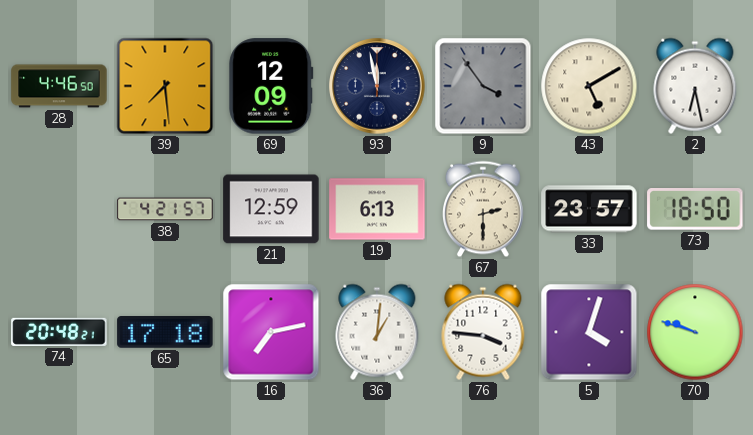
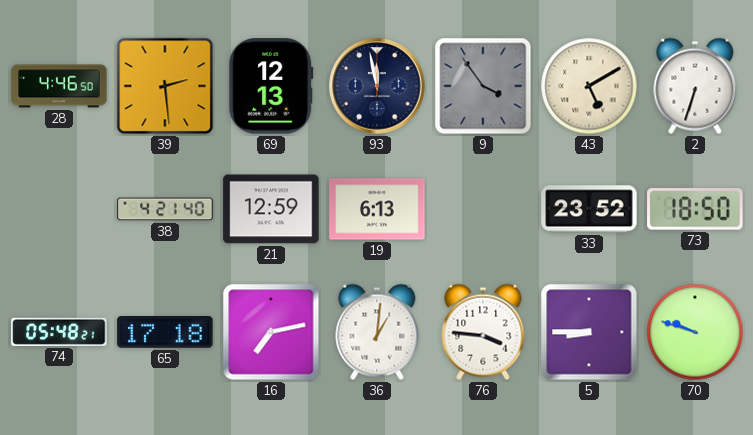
39: 7:29 -> 2:29
69: 12:09 -> 12:13
2: 6:28 -> 6:33
38: 4:21:57 -> 4:21:40
67: 2:30 -> none
33: 23:57 -> 23:52
74: 20:48 -> 05:48
5: 4:03 -> 8:45
